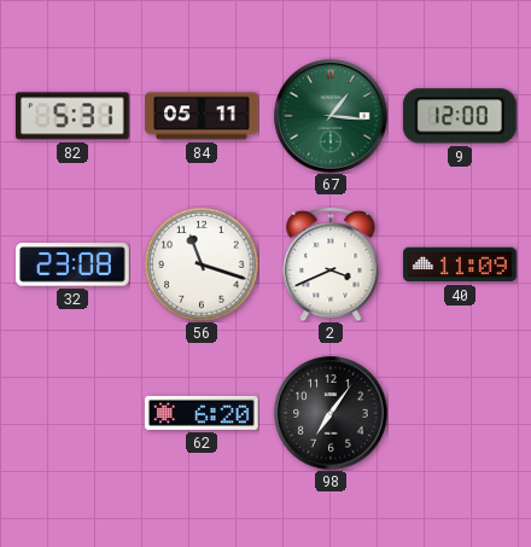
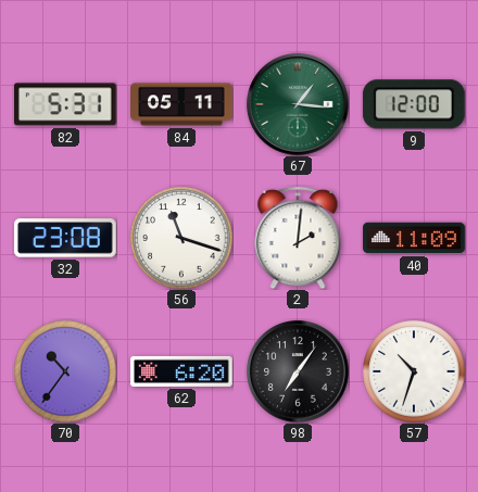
2: 3:41 -> 2:01
70: none -> 10:36
57: none -> 10:33
